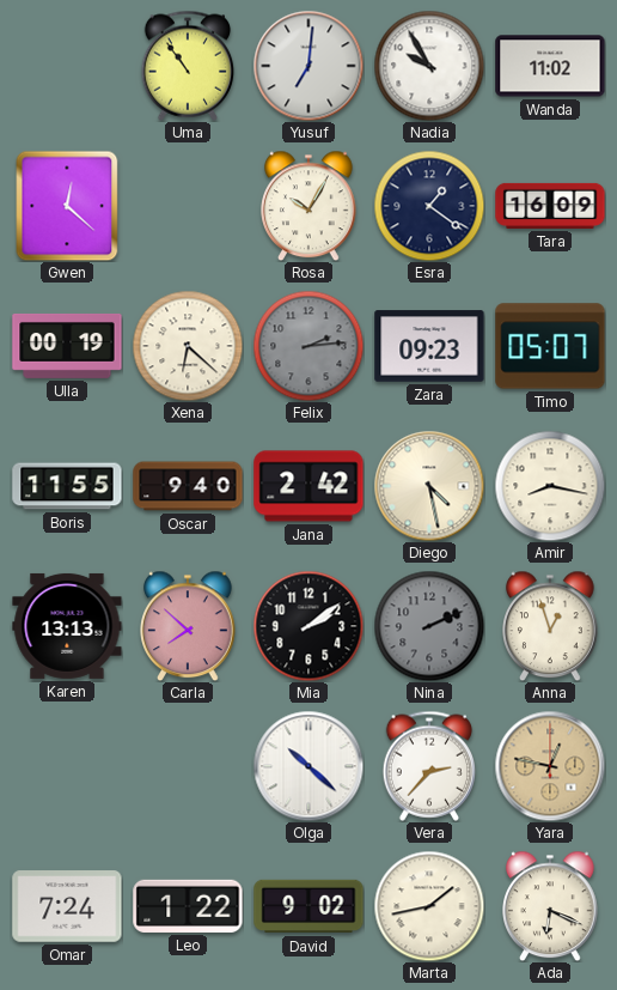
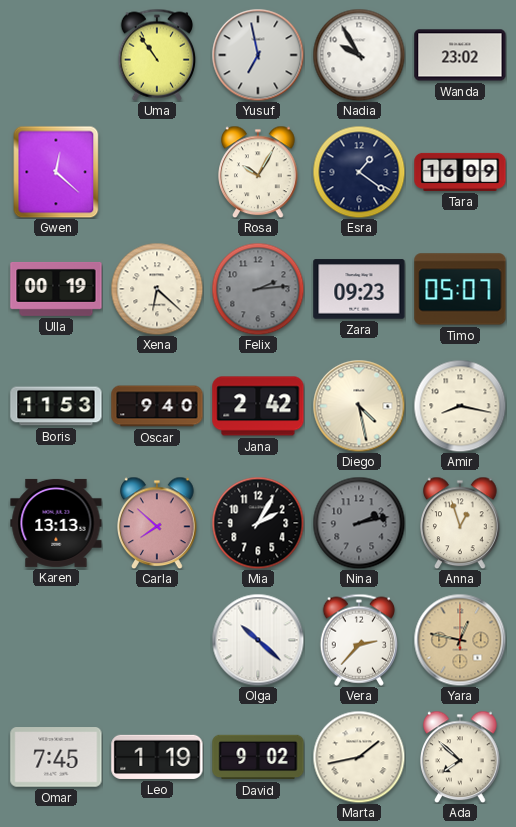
Yusuf: 7:01 -> 6:58
Wanda: 11:02 -> 23:02
Boris: 11:55 -> 11:53
Mia: 2:09 -> 2:05
Nina: 2:11 -> 2:13
Omar: 7:24 -> 7:45
Leo: 1:22 -> 1:19
Ada: 6:19 -> 7:52
